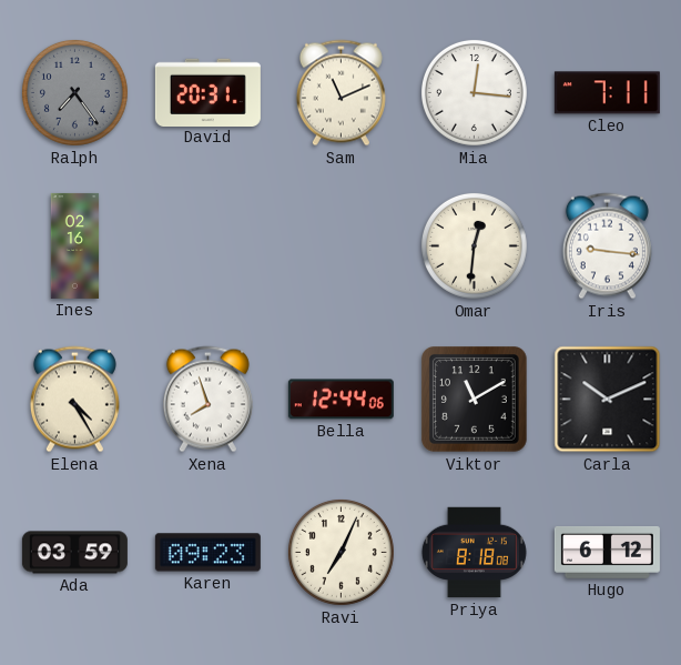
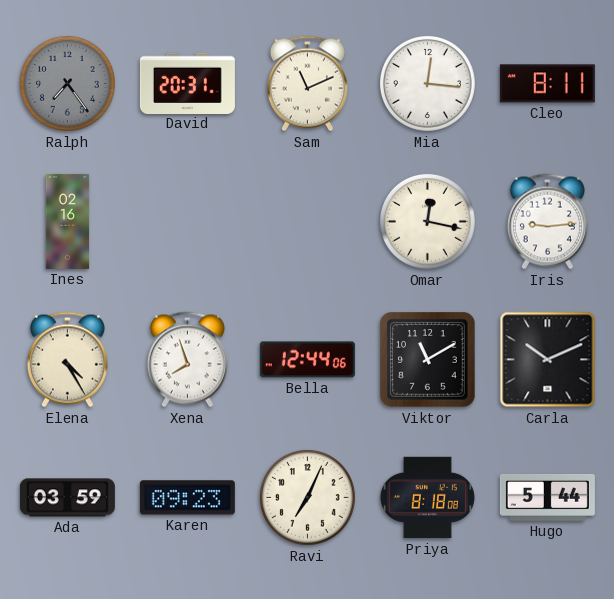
Cleo: 7:11 -> 8:11
Omar: 12:31 -> 12:17
Iris: 9:16 -> 9:14
Hugo: 6:12 -> 5:44
